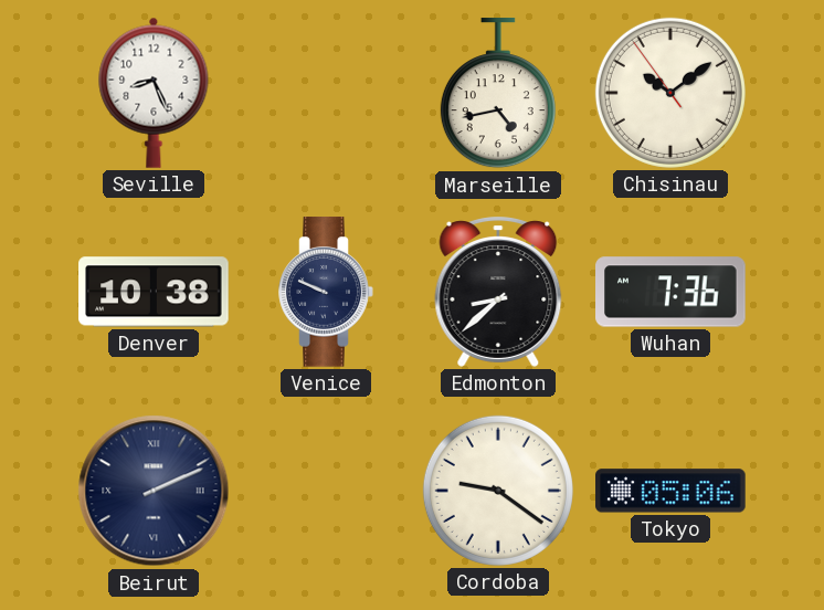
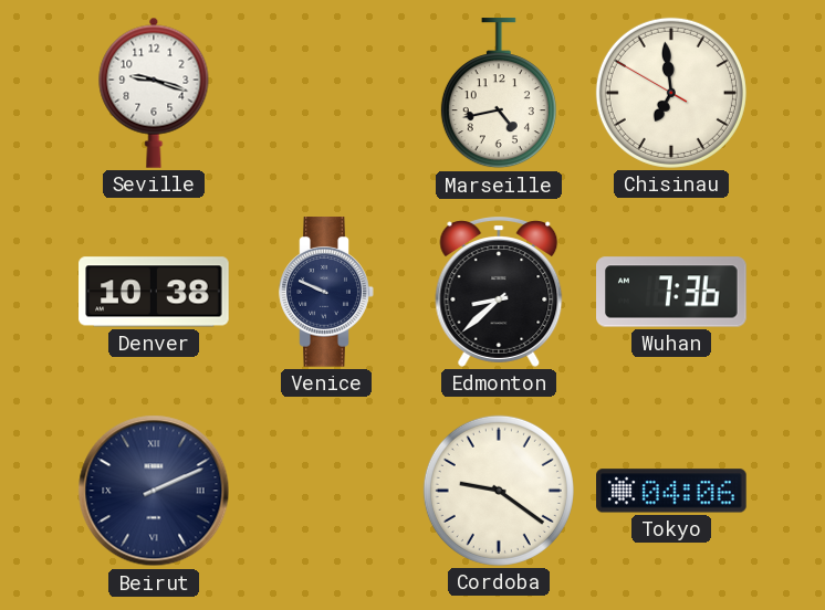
Seville: 8:26 -> 9:18
Chisinau: 10:08 -> 6:58
Tokyo: 05:06 -> 04:06
